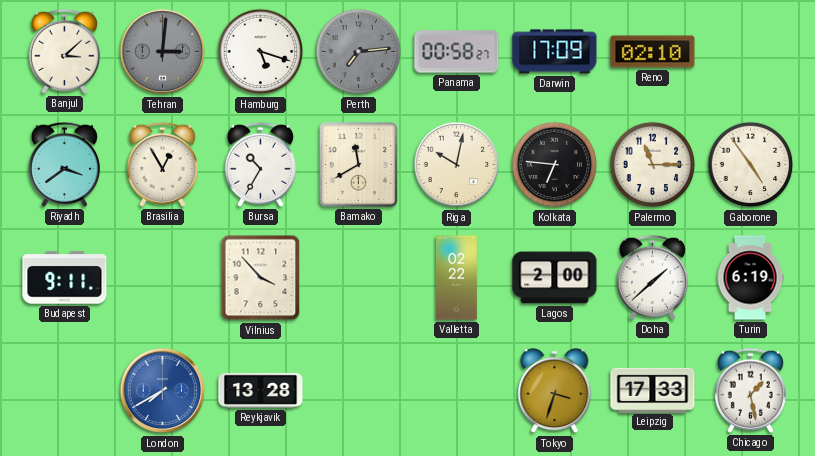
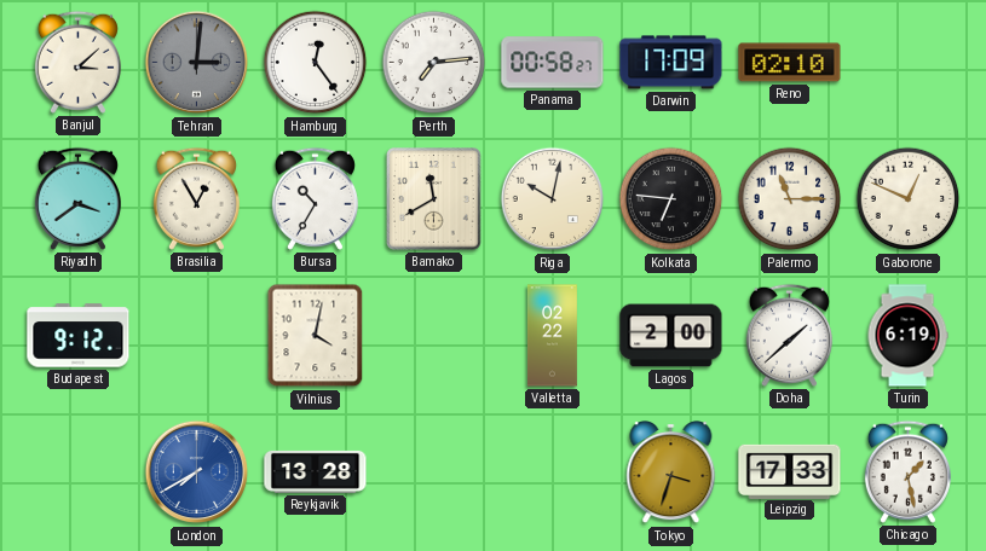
Hamburg: 5:18 -> 12:24
Perth dial: grey -> white
Gaborone: 4:54 -> 12:49
Budapest: 9:11 -> 9:12
Vilnius: 3:53 -> 4:02
